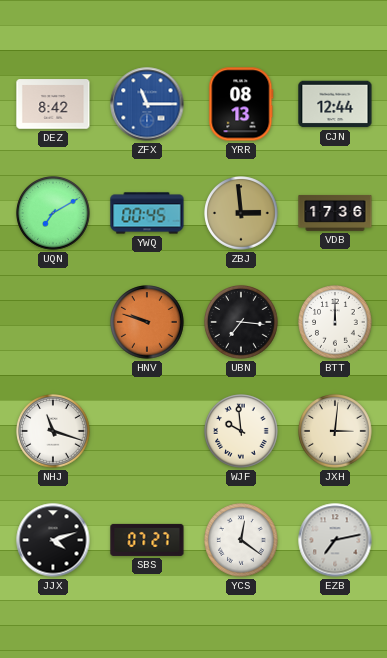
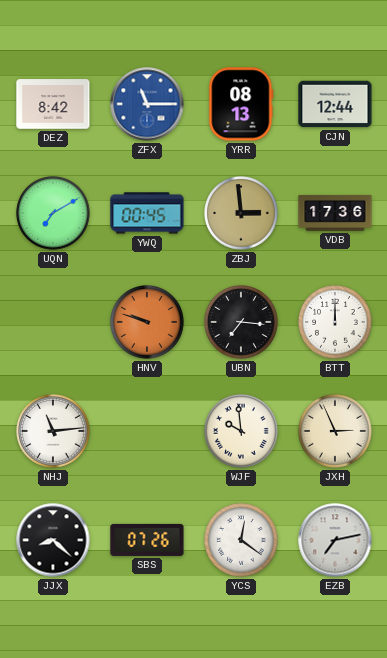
NHJ: 11:18 -> 11:14
JXH: 3:01 -> 2:56
JJX: 4:12 -> 8:22
SBS: 07:27 -> 07:26
